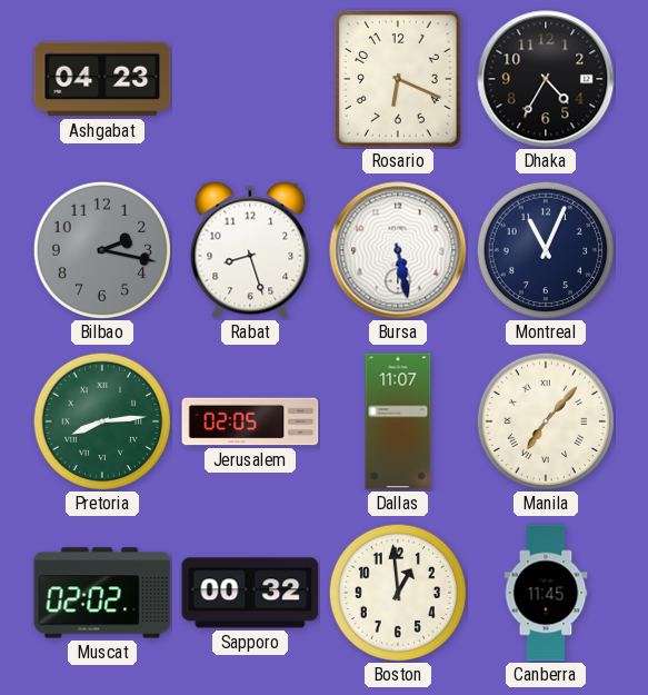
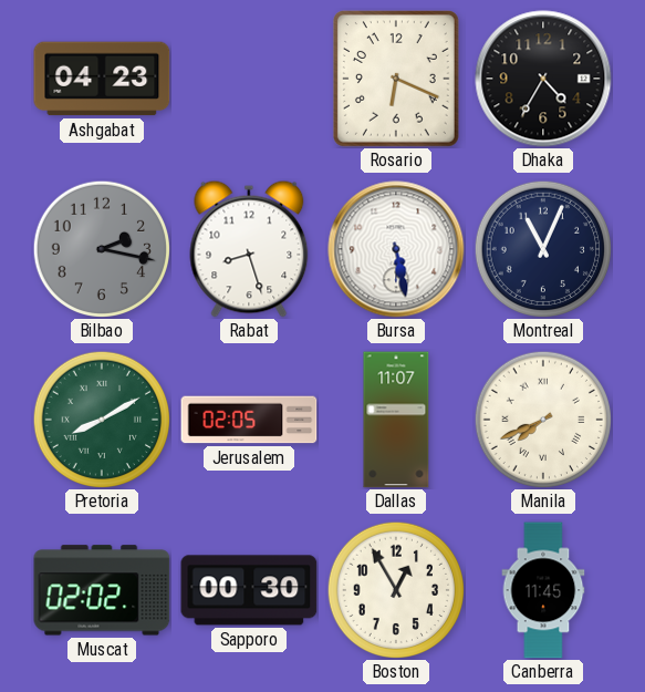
Pretoria: 8:14 -> 8:10
Manila: 7:07 -> 7:41
Sapporo: 00:32 -> 00:30
Boston: 12:59 -> 12:55
